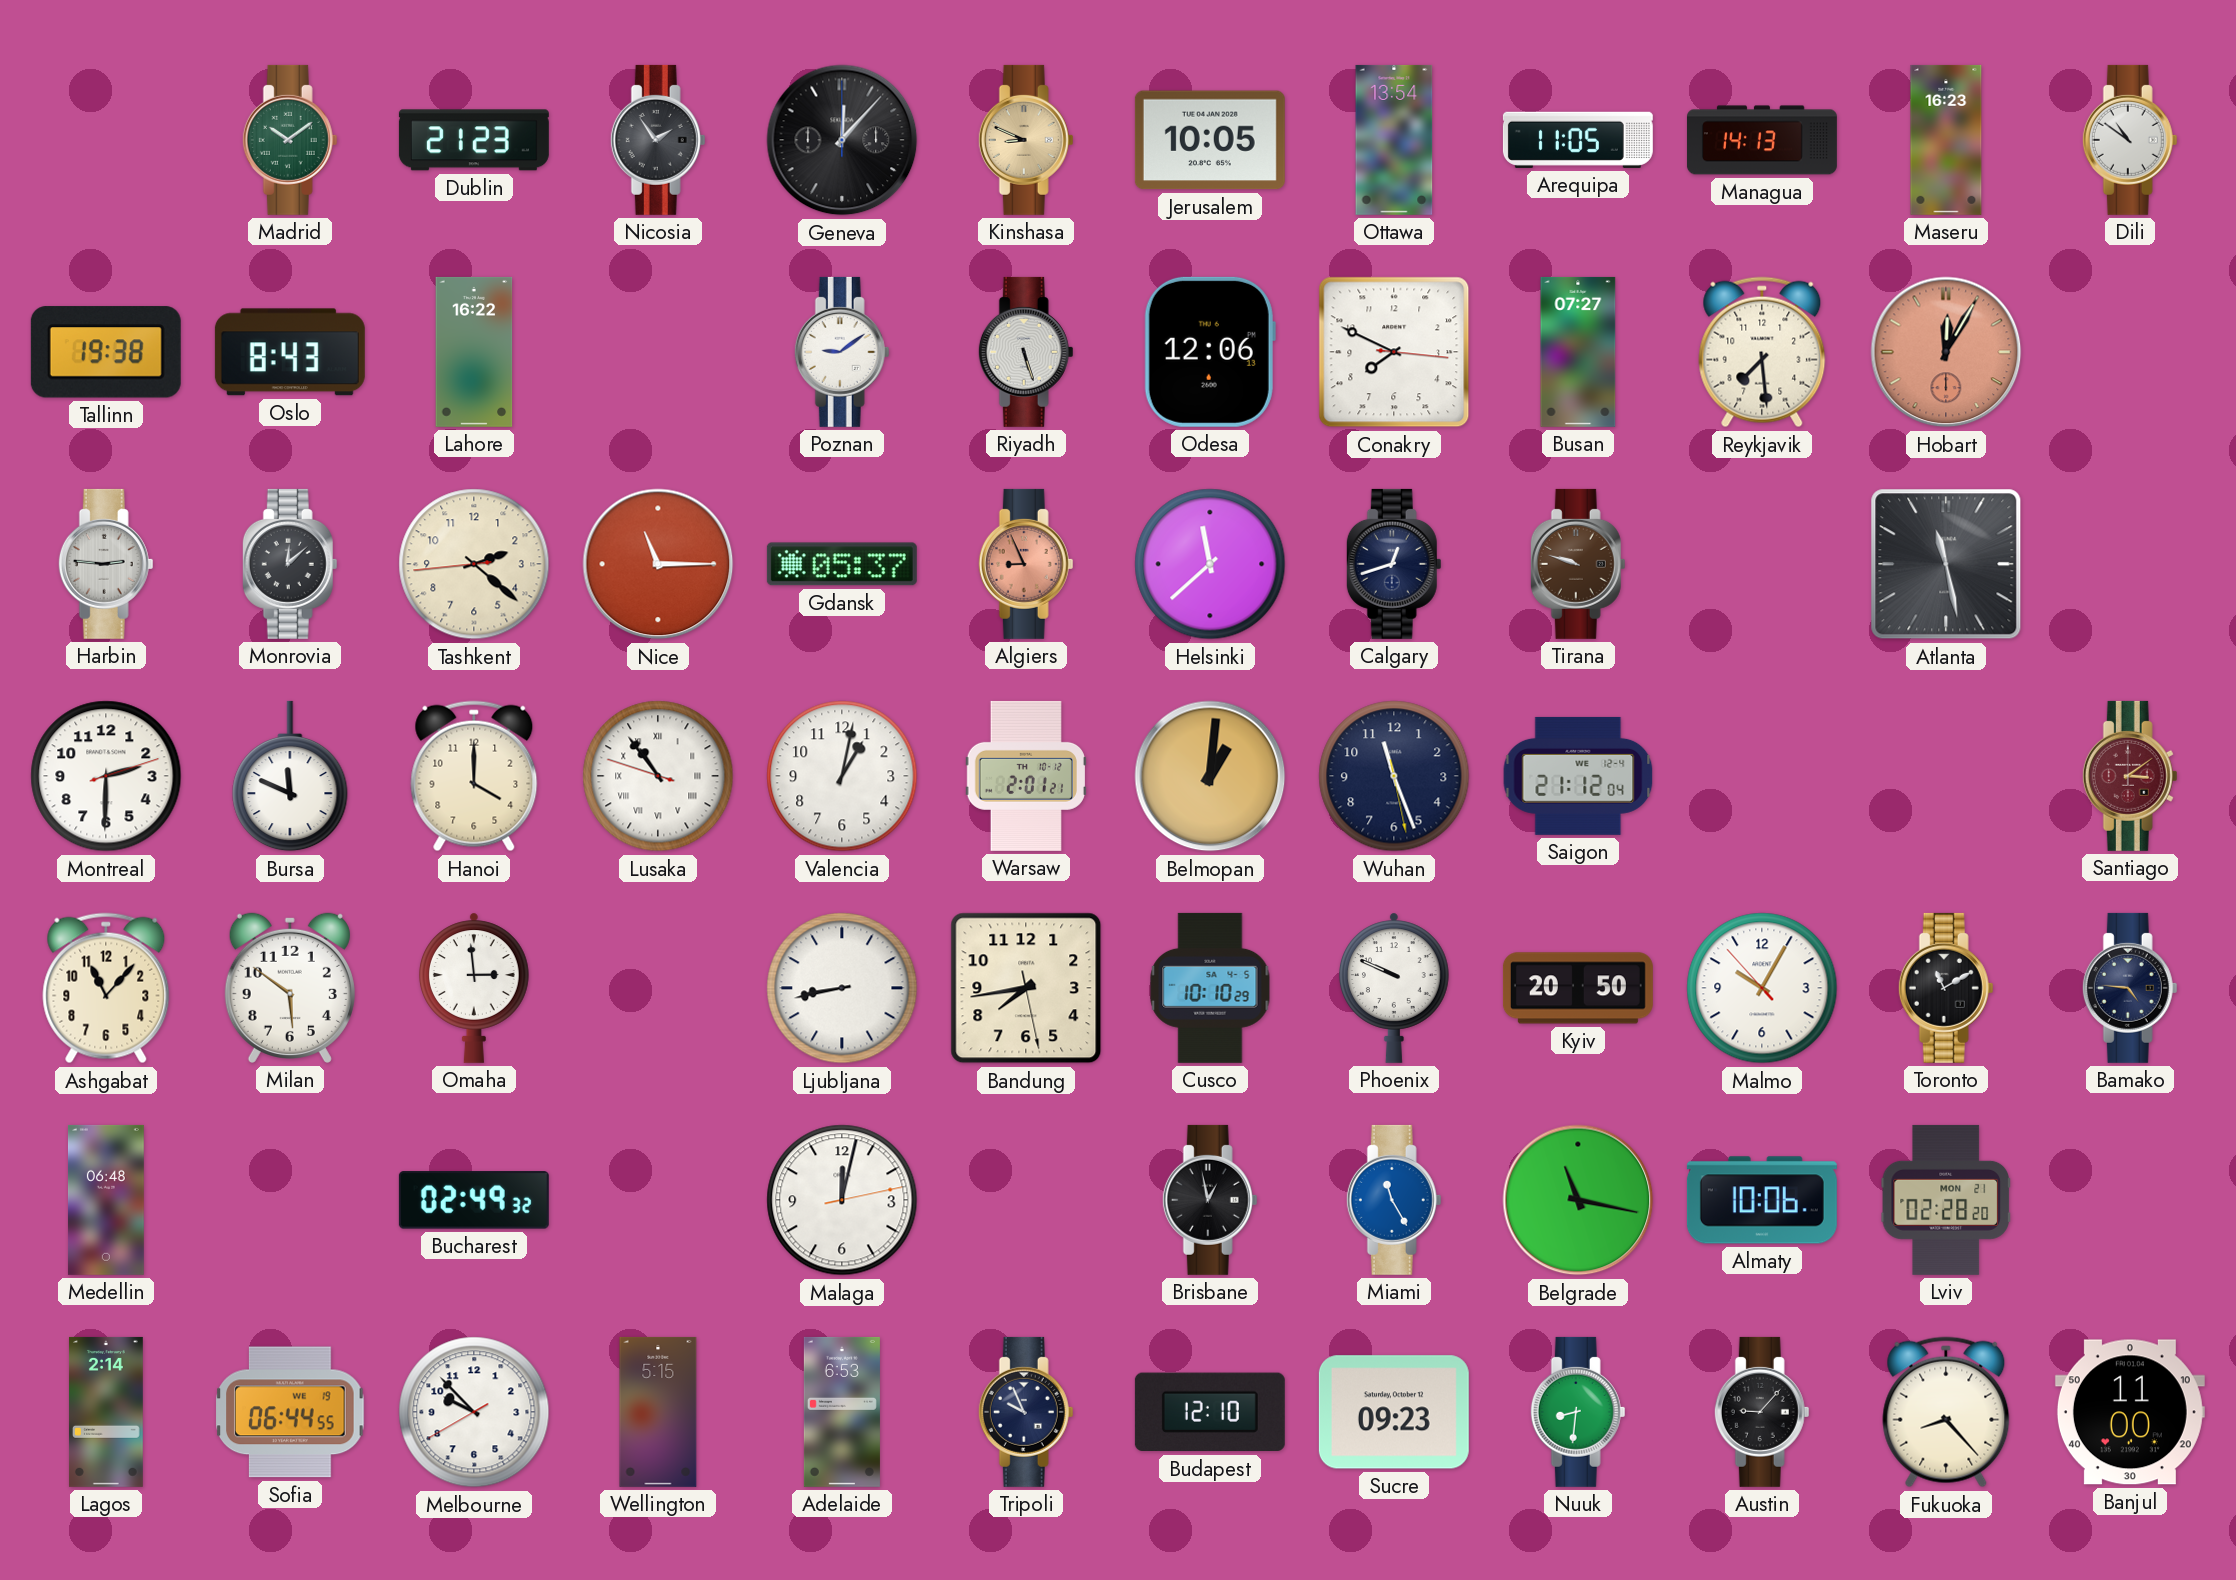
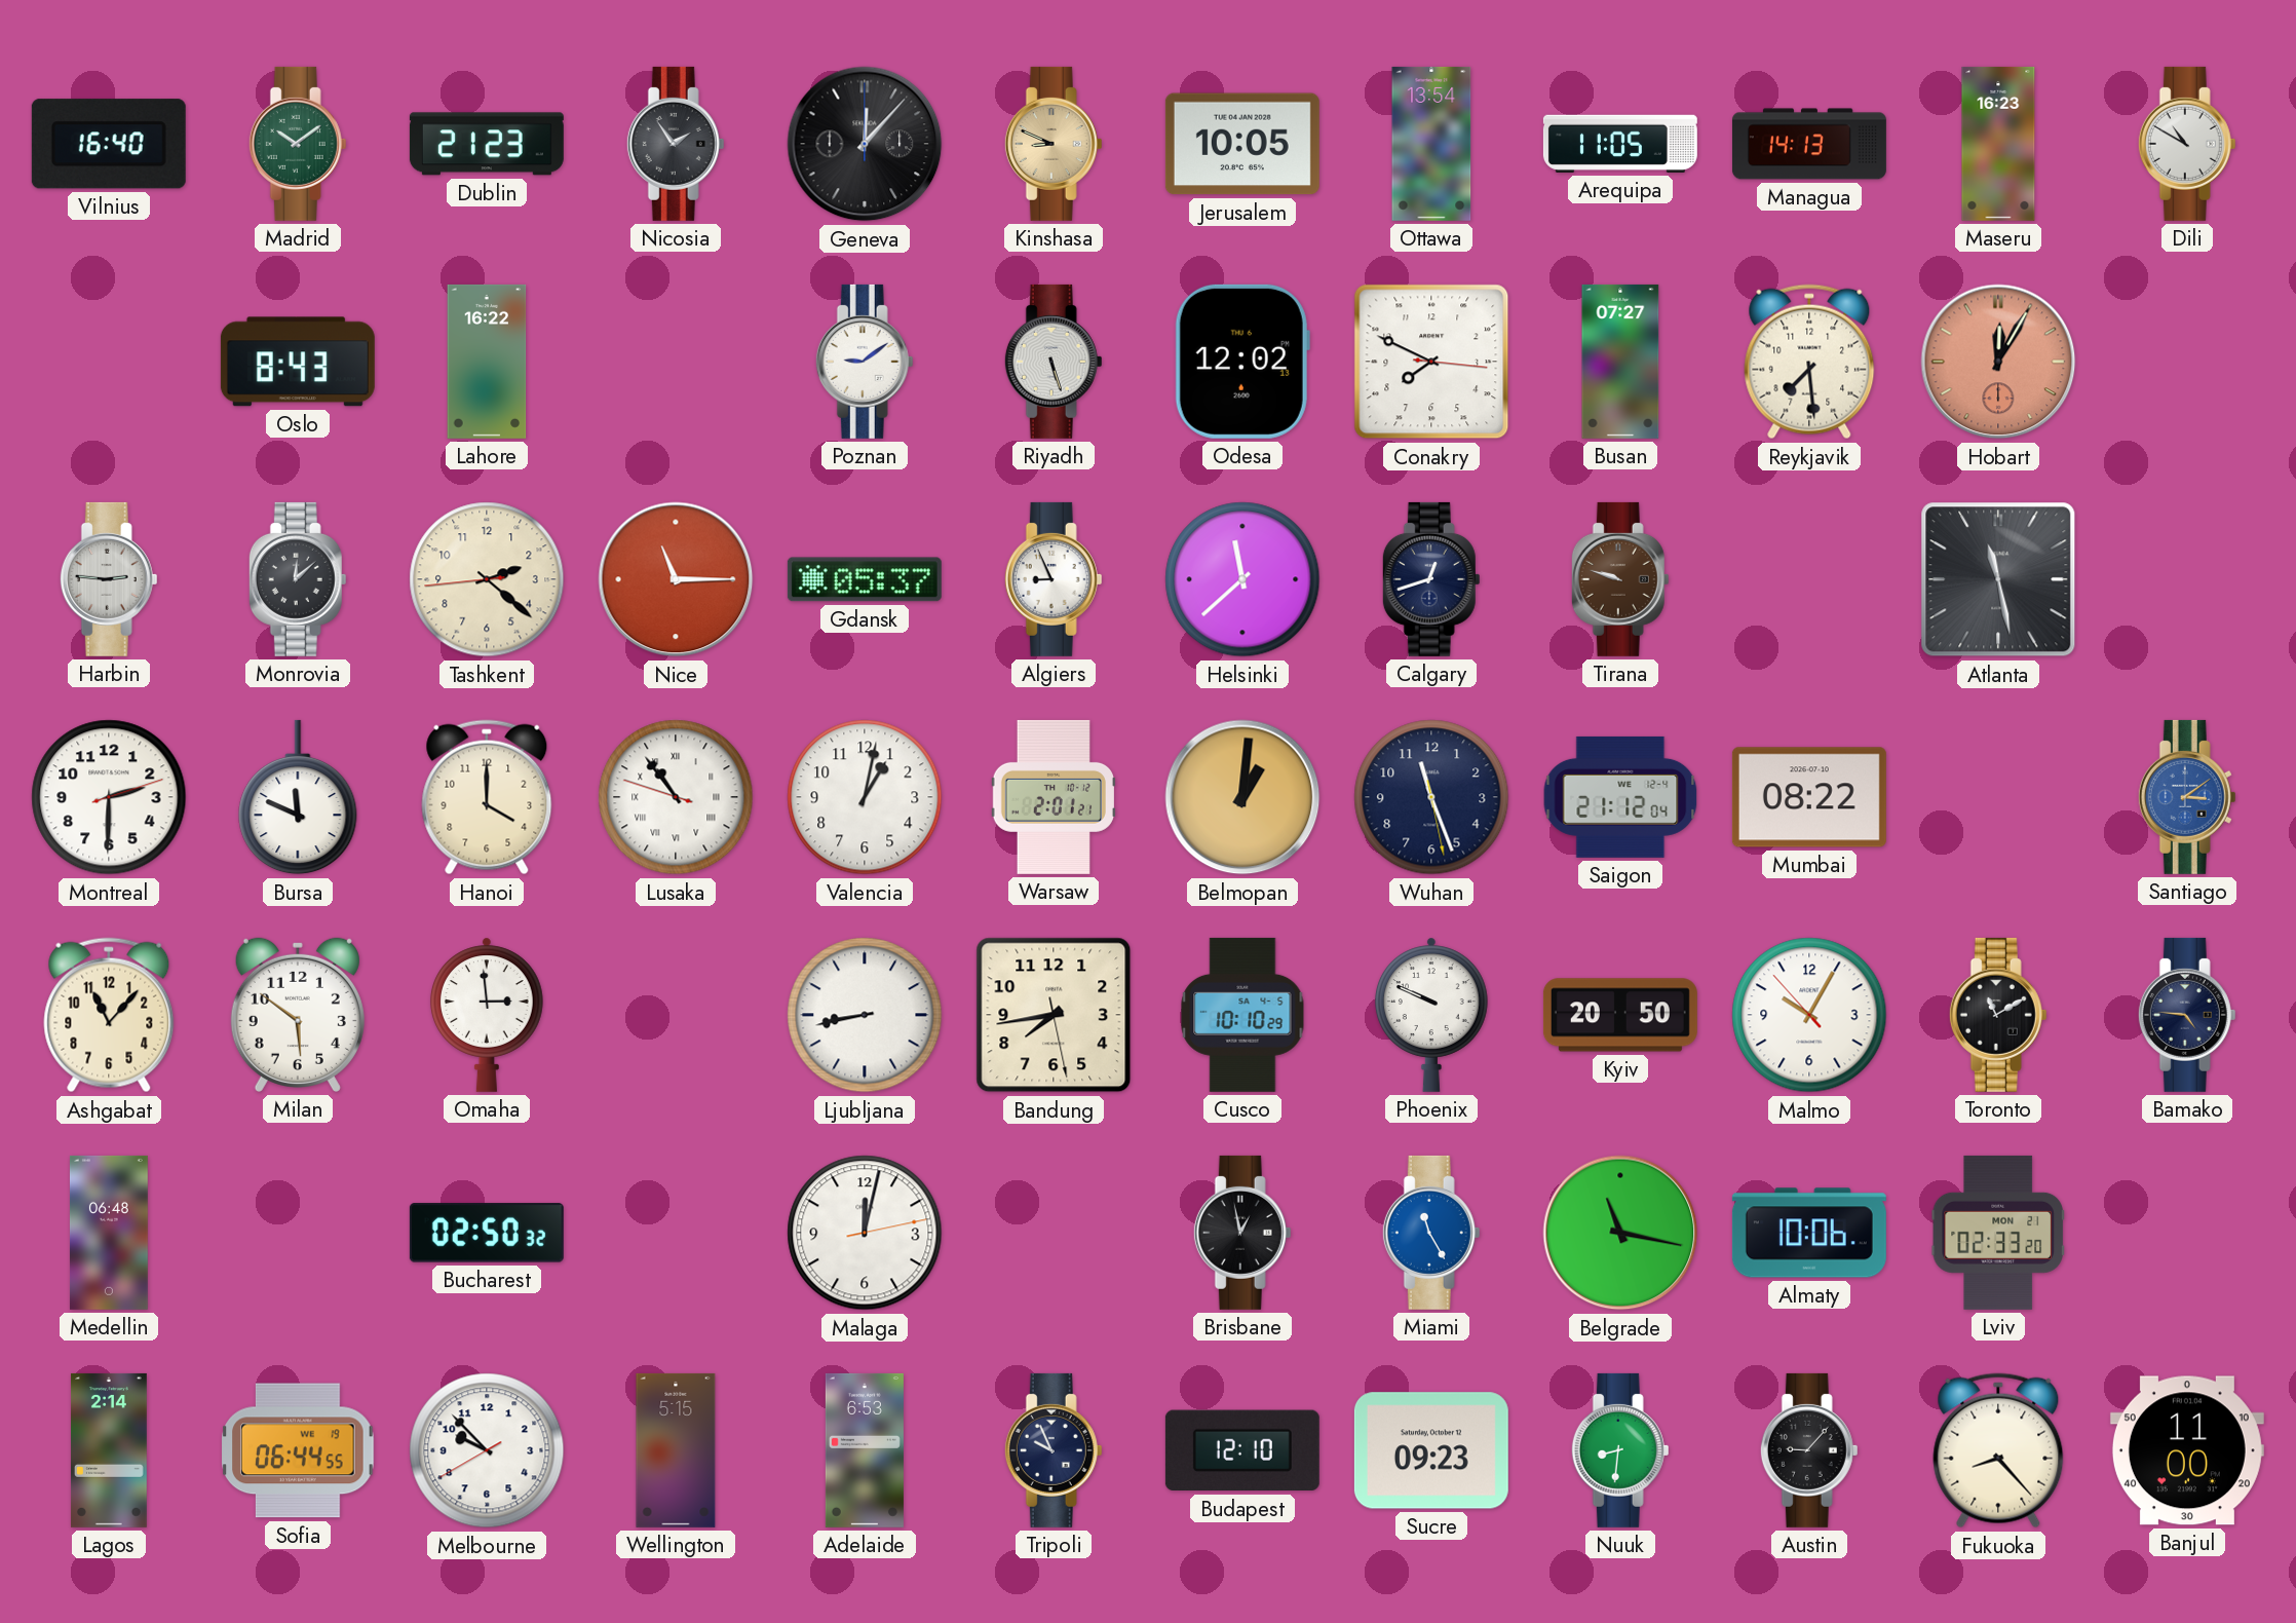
Vilnius: none -> 16:40
Dili: 10:51 -> 10:50
Tallinn: 19:38 -> none
Odesa: 12:06 -> 12:02
Algiers dial: salmon -> white
Mumbai: none -> 08:22
Santiago dial: burgundy -> blue
Bucharest: 02:49 -> 02:50
Lviv: 02:28 -> 02:33
